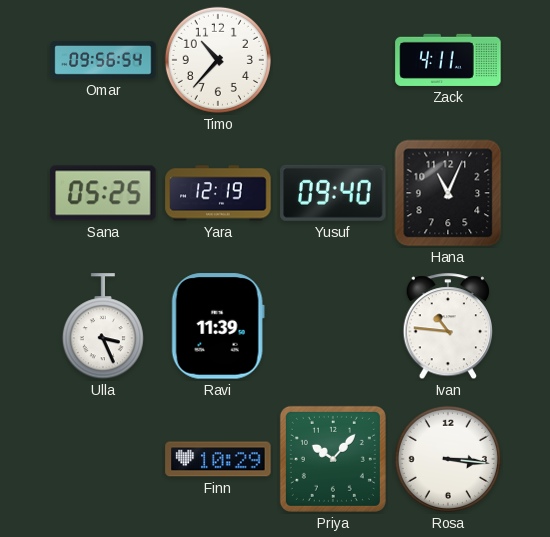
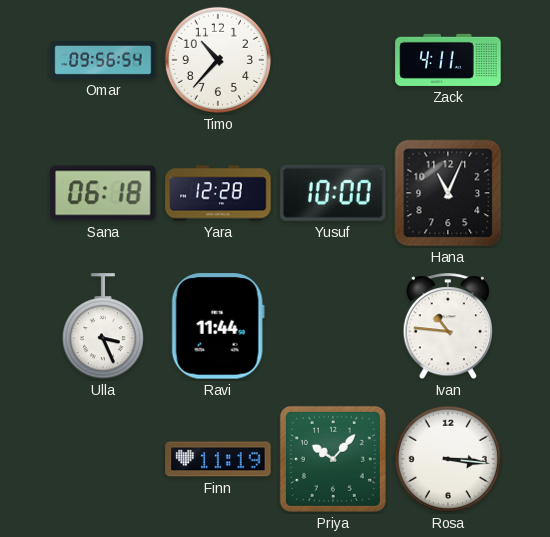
Sana: 05:25 -> 06:18
Yara: 12:19 -> 12:28
Yusuf: 09:40 -> 10:00
Ravi: 11:39 -> 11:44
Finn: 10:29 -> 11:19
